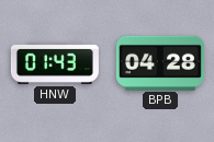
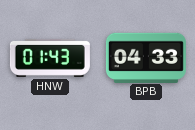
BPB: 04:28 -> 04:33
